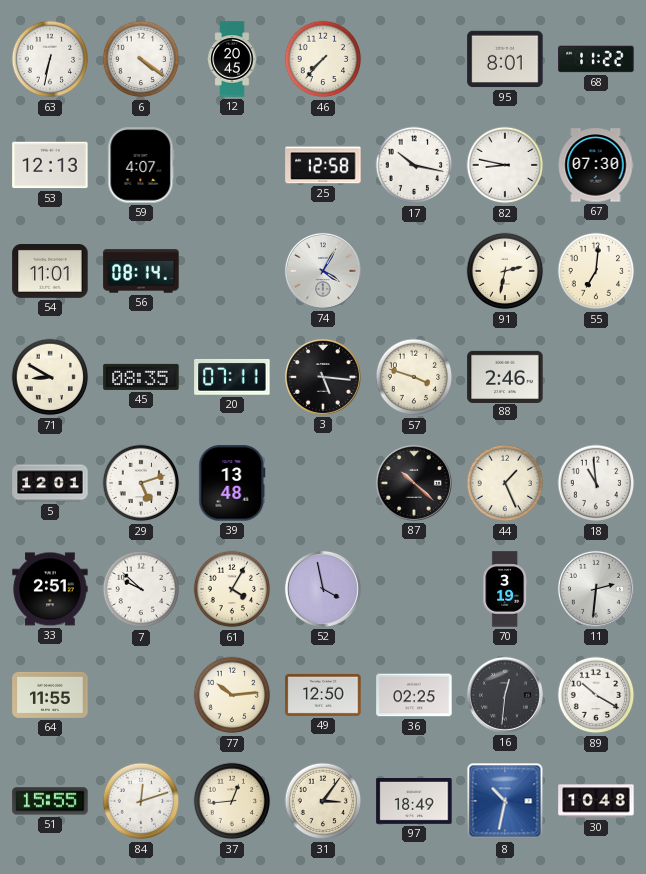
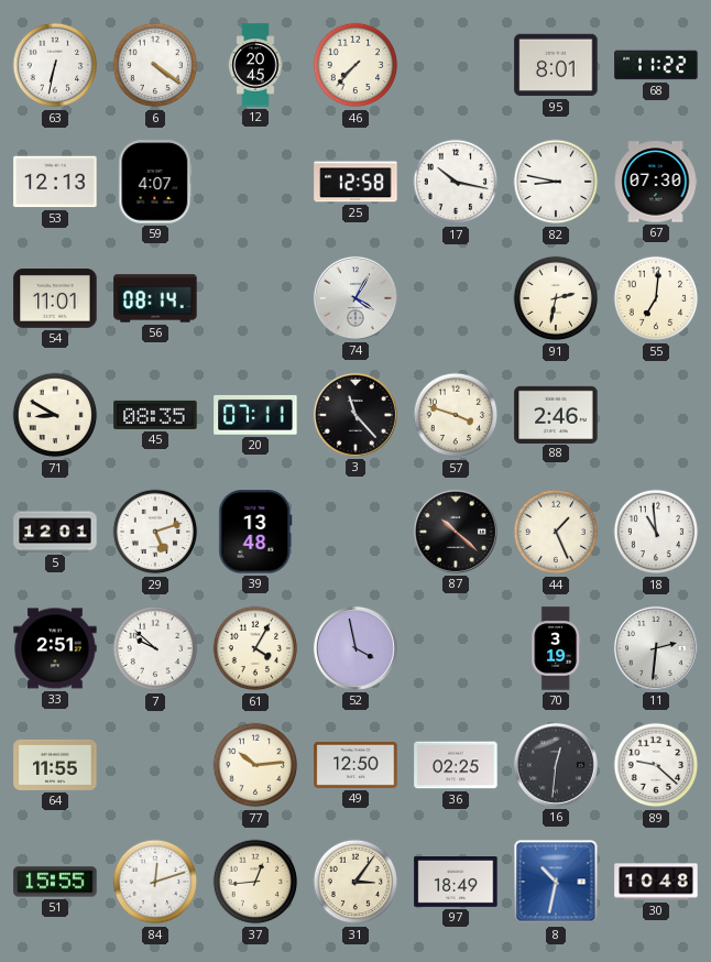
3: 5:16 -> 11:23
89: 10:20 -> 9:22
